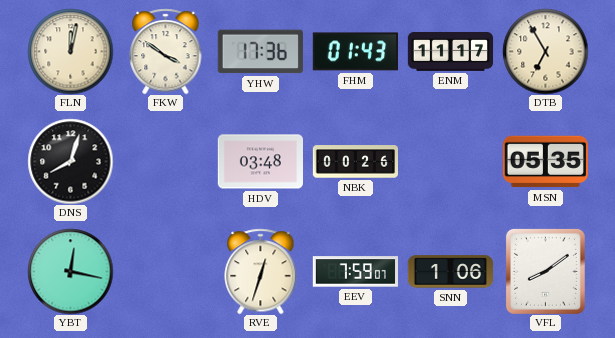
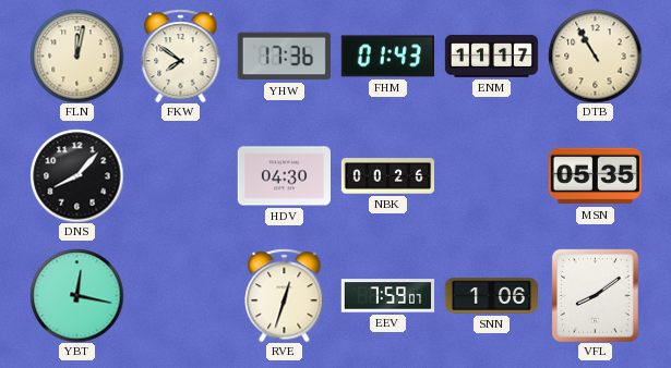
FKW: 3:51 -> 7:51
DTB: 6:55 -> 10:55
DNS: 8:03 -> 8:07
HDV: 03:48 -> 04:30
